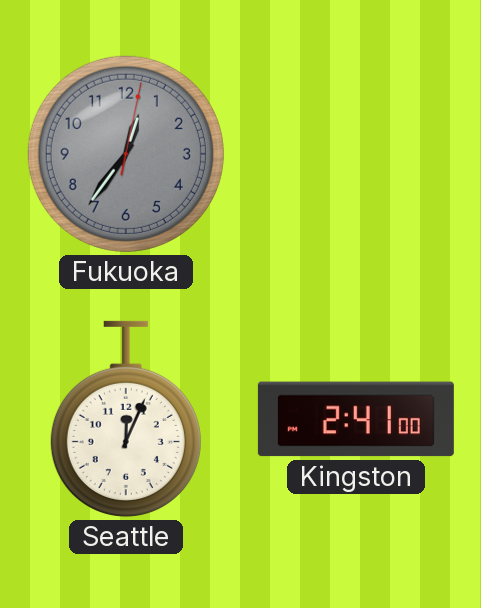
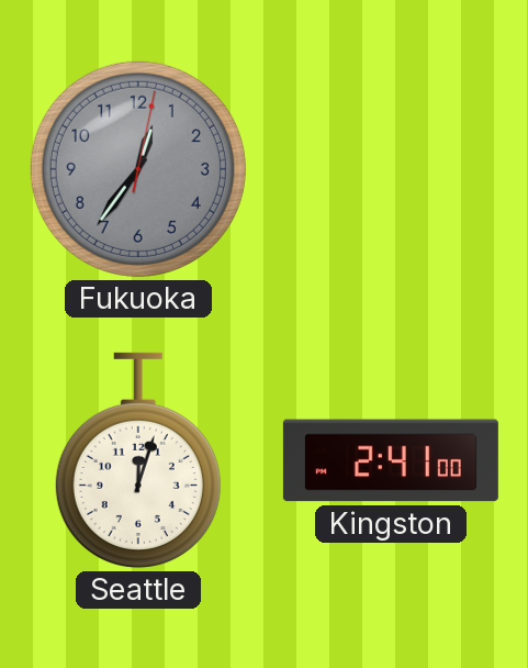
Seattle: 12:04 -> 12:03
